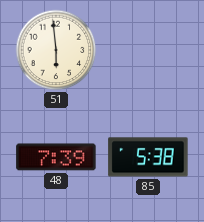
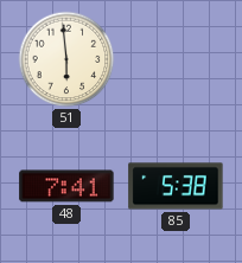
48: 7:39 -> 7:41
